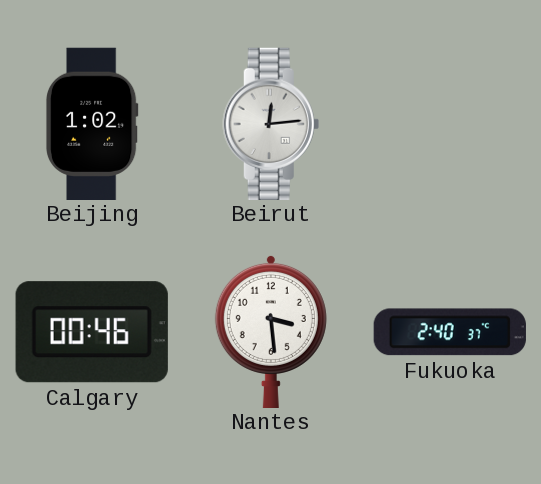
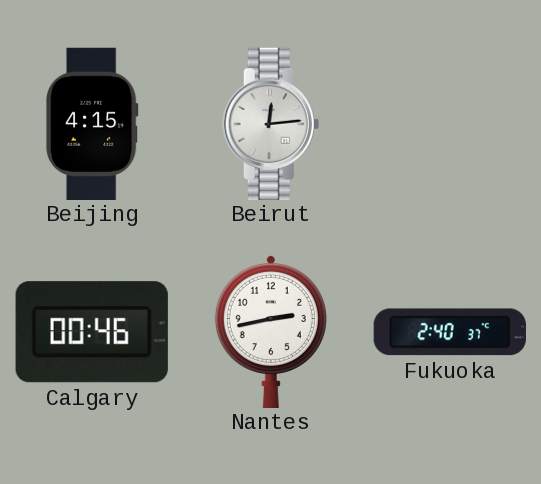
Beijing: 1:02 -> 4:15
Nantes: 3:29 -> 2:43
